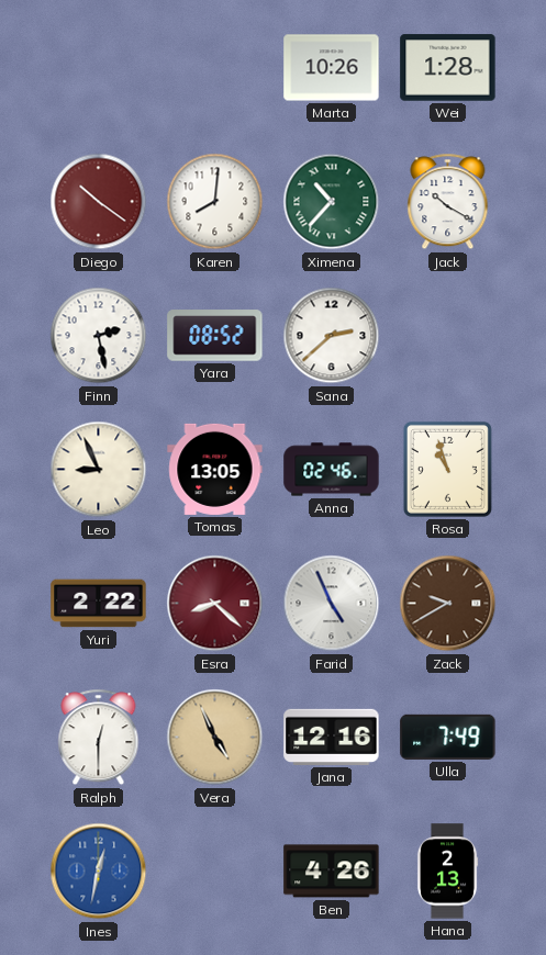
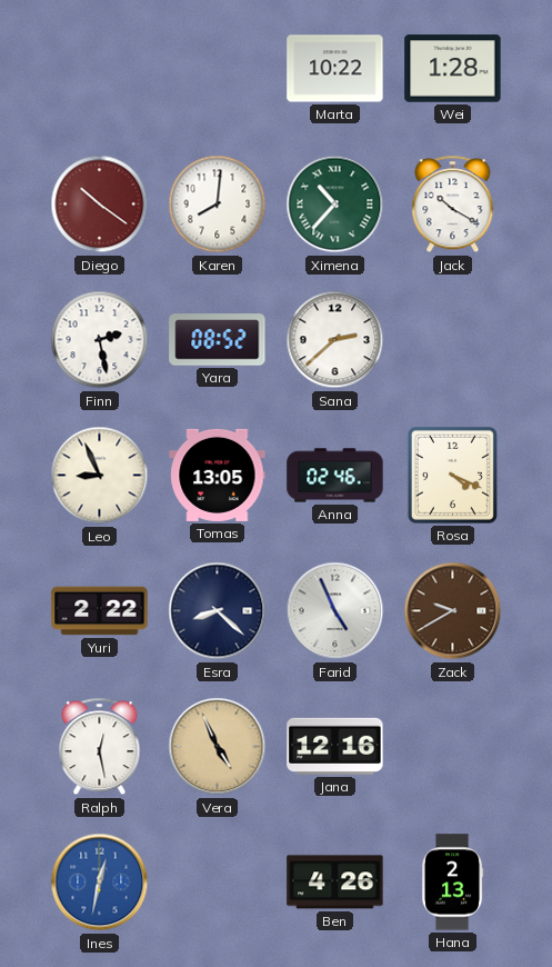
Marta: 10:26 -> 10:22
Rosa: 10:57 -> 4:19
Esra dial: burgundy -> navy
Ralph: 12:30 -> 12:28
Ulla: 7:49 -> none
